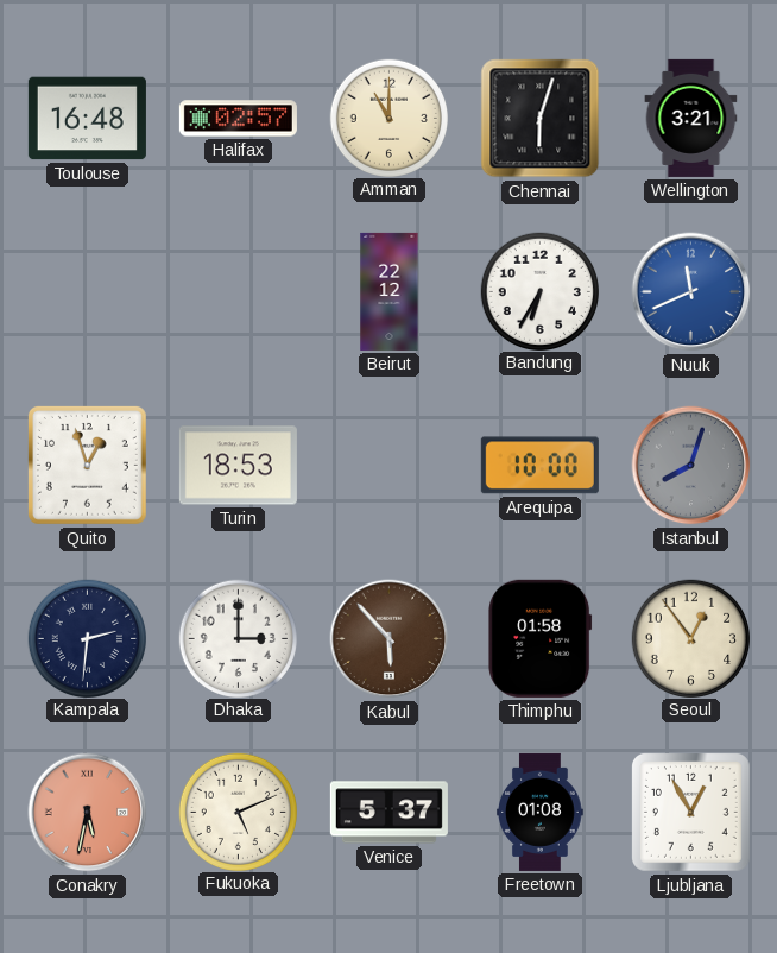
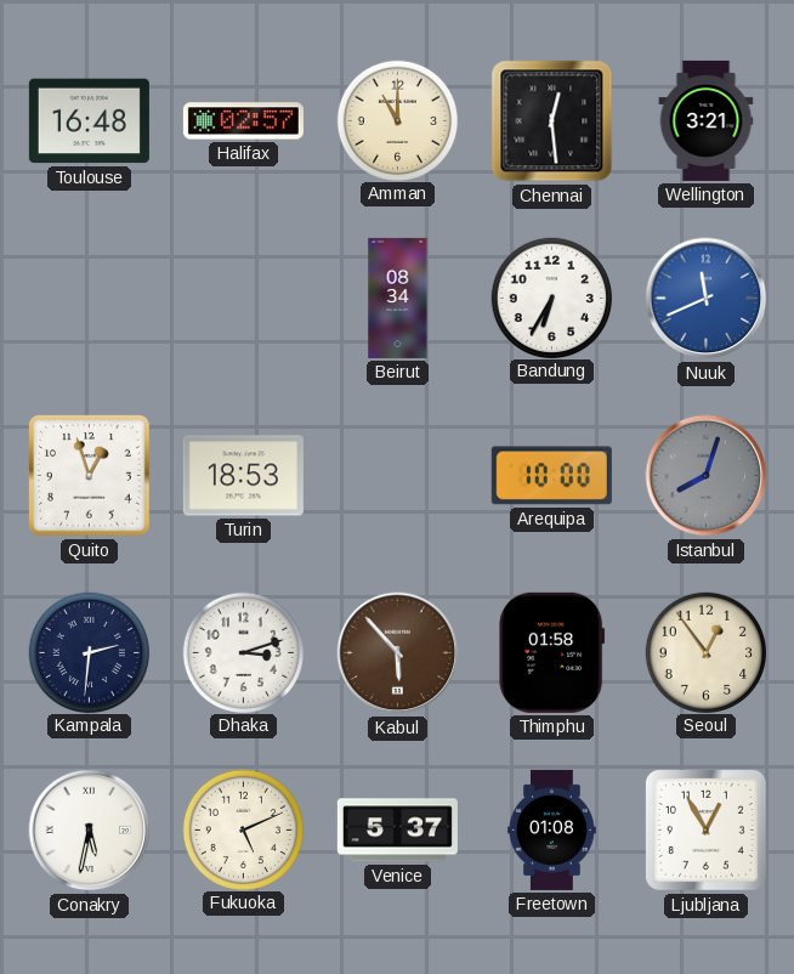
Chennai: 6:03 -> 12:29
Beirut: 22:12 -> 08:34
Dhaka: 3:00 -> 3:12
Conakry dial: salmon -> white
